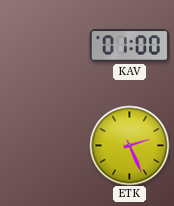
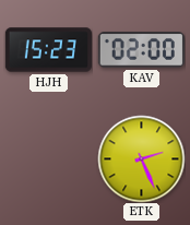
HJH: none -> 15:23
KAV: 01:00 -> 02:00
